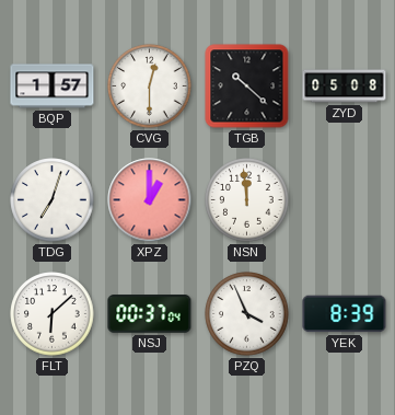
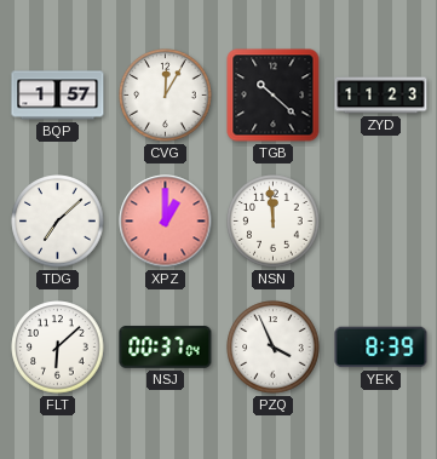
CVG: 12:30 -> 12:05
ZYD: 05:08 -> 11:23
TDG: 7:03 -> 7:08
